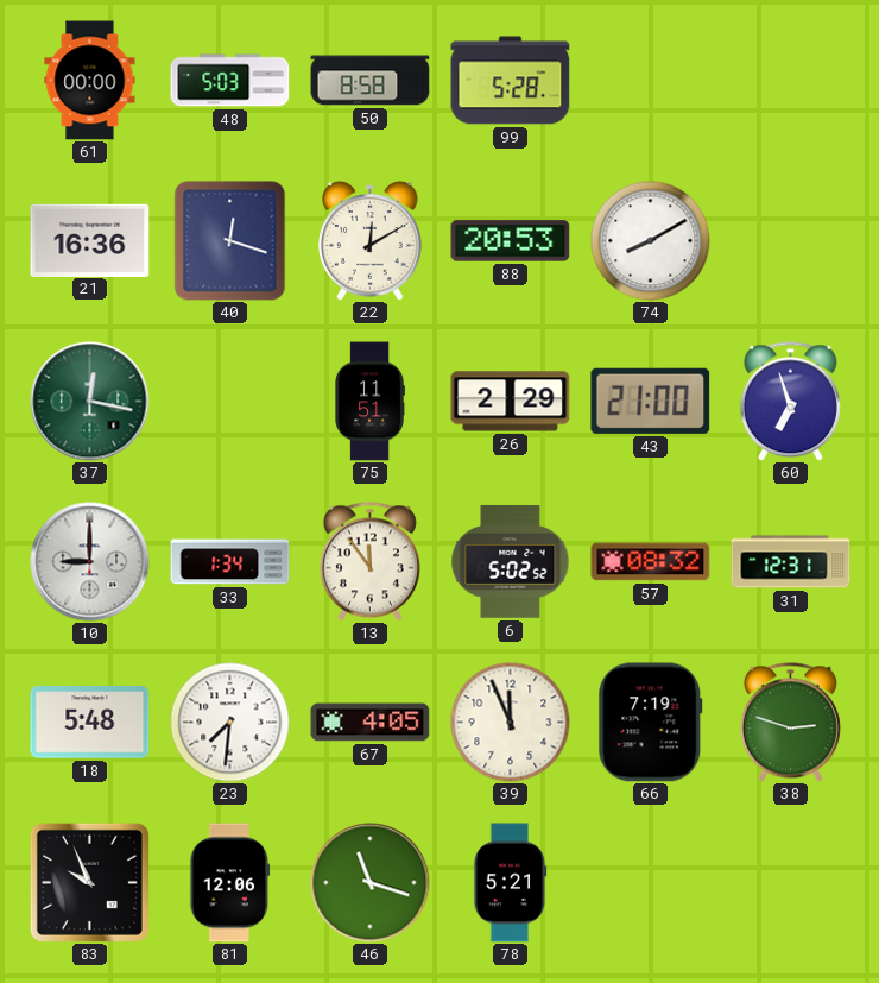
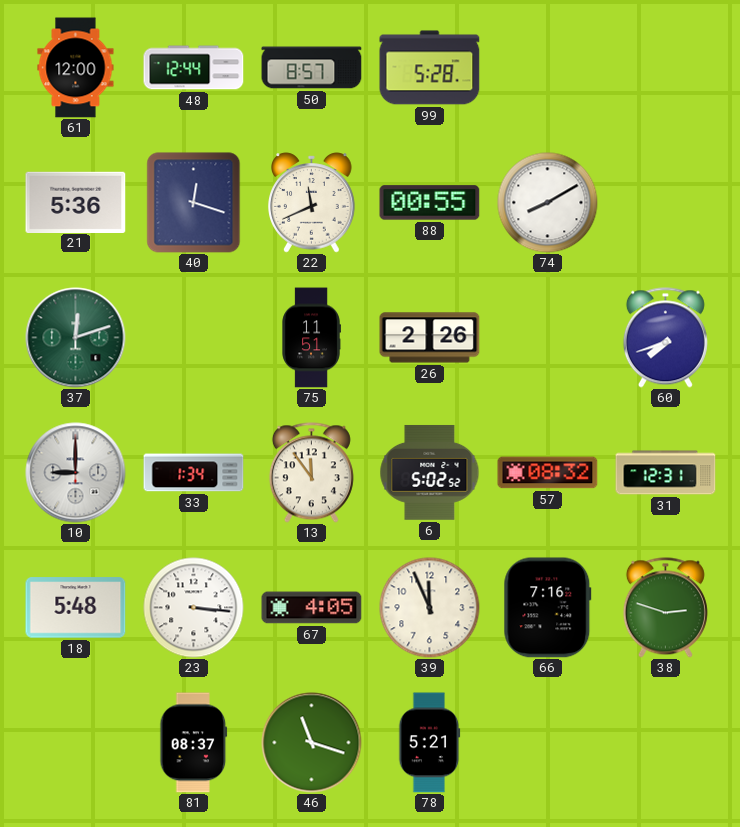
61: 00:00 -> 12:00
48: 5:03 -> 12:44
50: 8:58 -> 8:57
21: 16:36 -> 5:36
22: 12:10 -> 11:41
88: 20:53 -> 00:55
37: 12:17 -> 12:12
26: 2:29 -> 2:26
43: 21:00 -> none
60: 6:57 -> 7:42
23: 7:31 -> 3:16
66: 7:19 -> 7:16
83: 9:56 -> none
81: 12:06 -> 08:37
